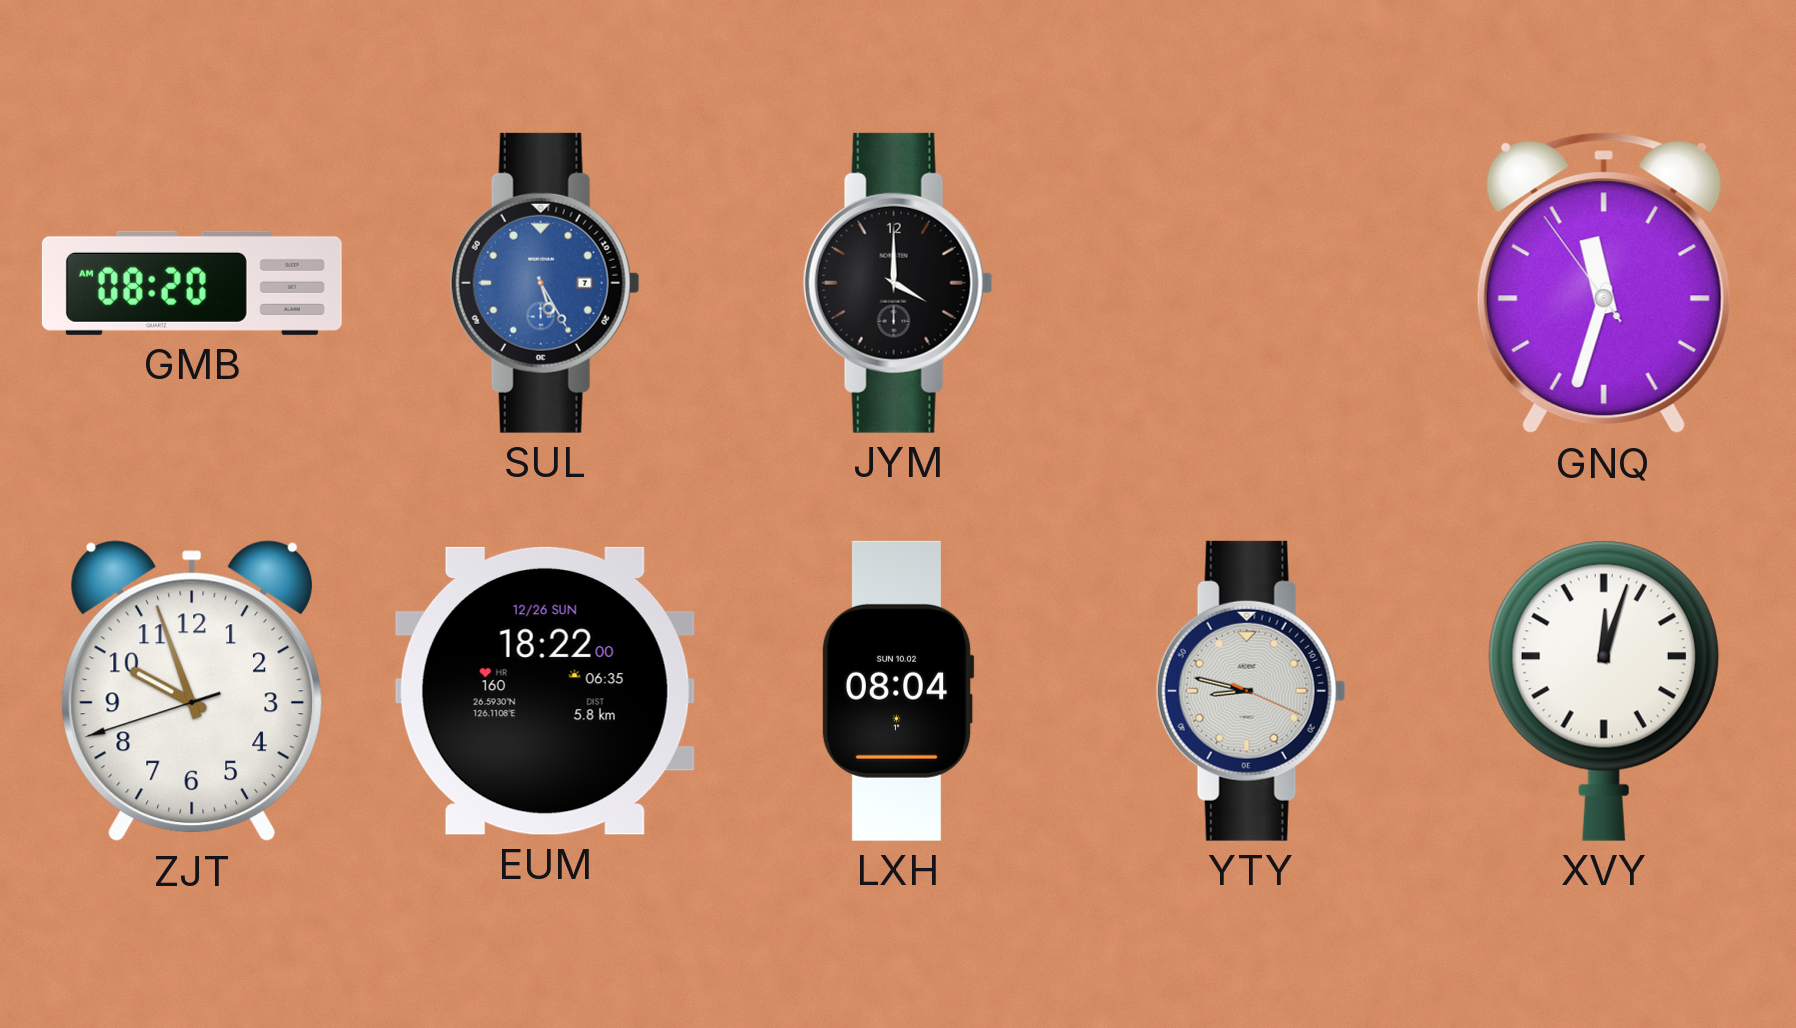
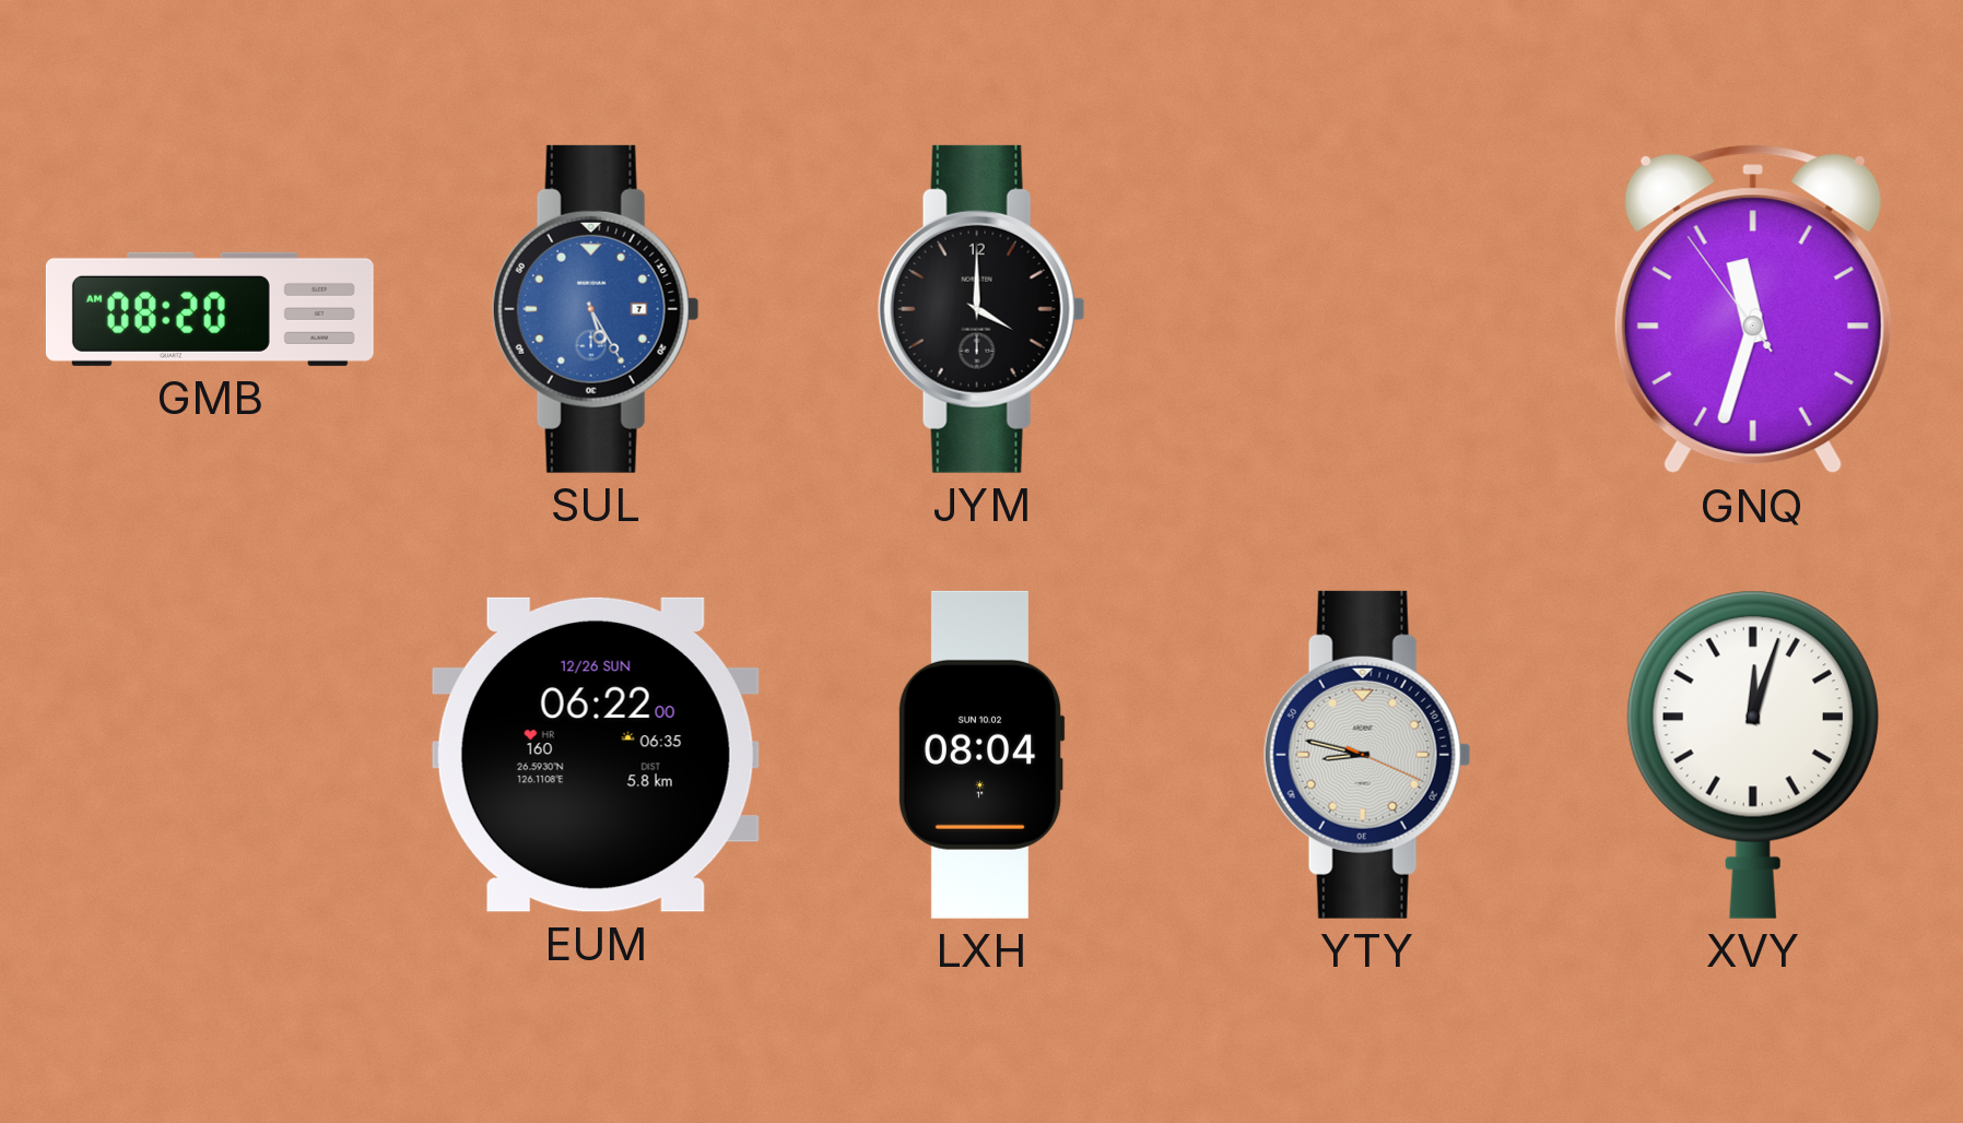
ZJT: 9:56 -> none
EUM: 18:22 -> 06:22
